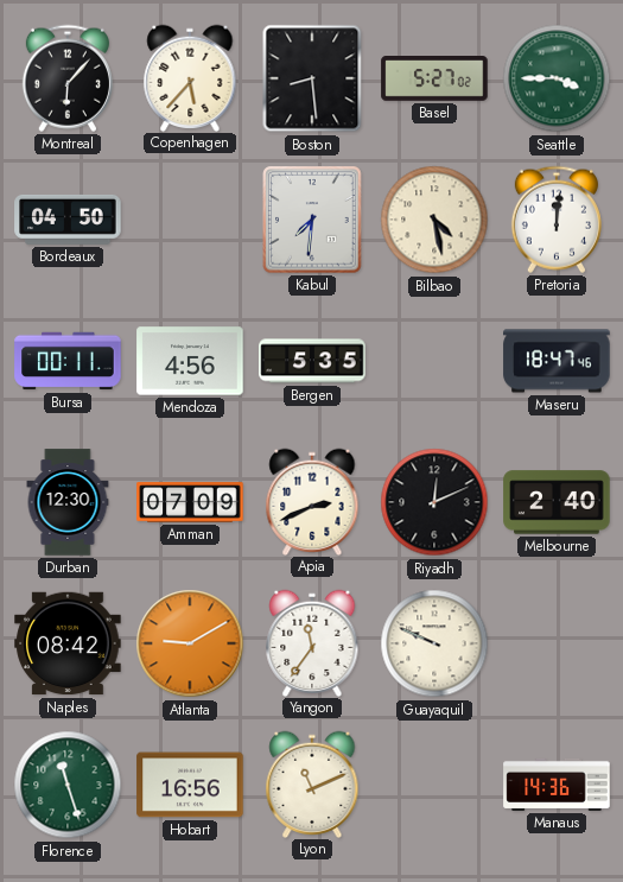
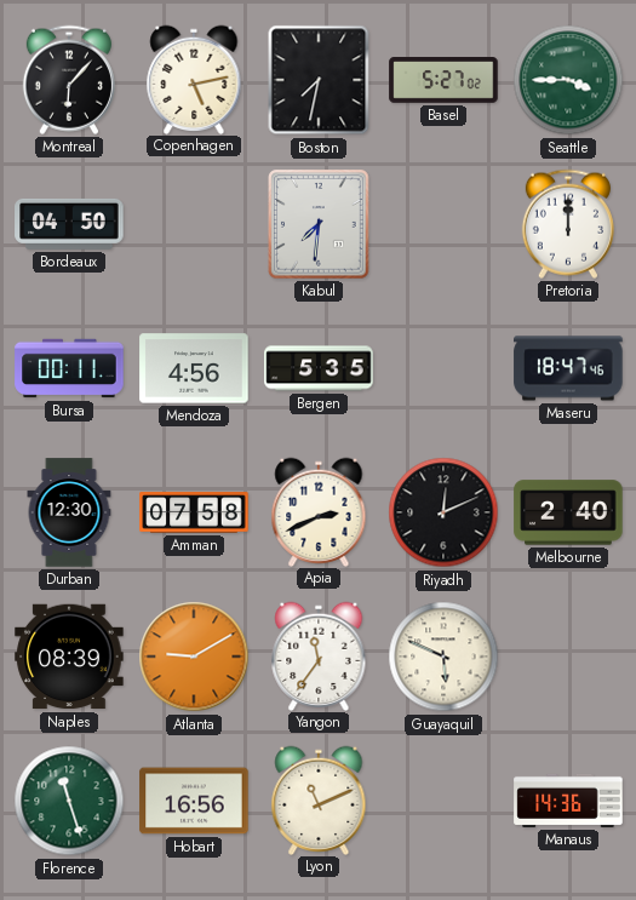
Copenhagen: 5:37 -> 5:13
Boston: 8:29 -> 7:32
Bilbao: 4:28 -> none
Pretoria: 12:01 -> 12:00
Amman: 07:09 -> 07:58
Naples: 08:42 -> 08:39
Guayaquil: 9:49 -> 5:49
